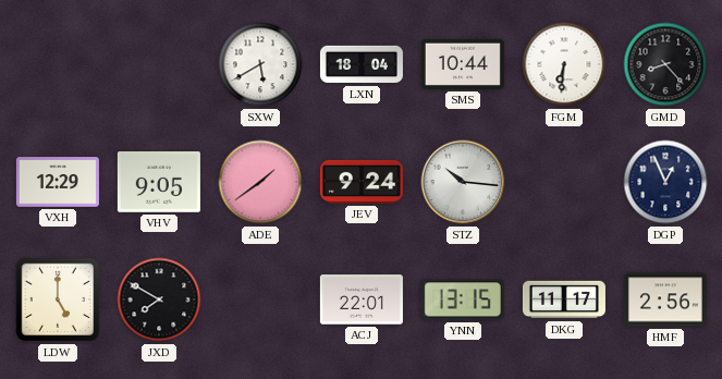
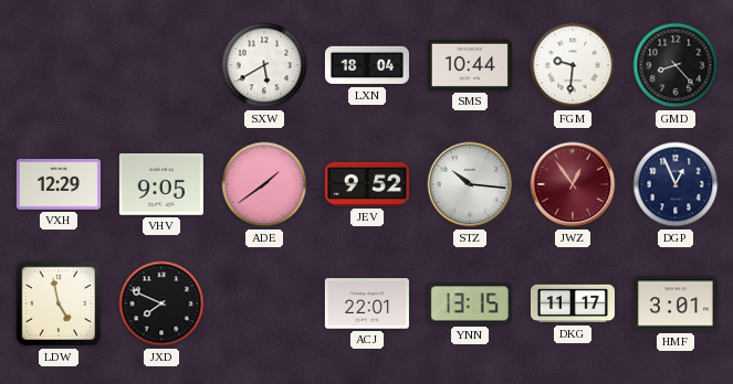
FGM: 6:31 -> 9:31
JEV: 9:24 -> 9:52
JWZ: none -> 12:54
LDW: 5:00 -> 4:58
JXD: 7:50 -> 7:49
HMF: 2:56 -> 3:01
